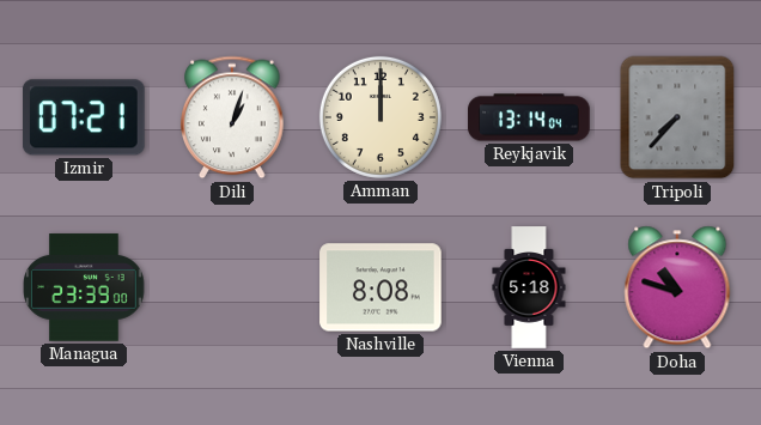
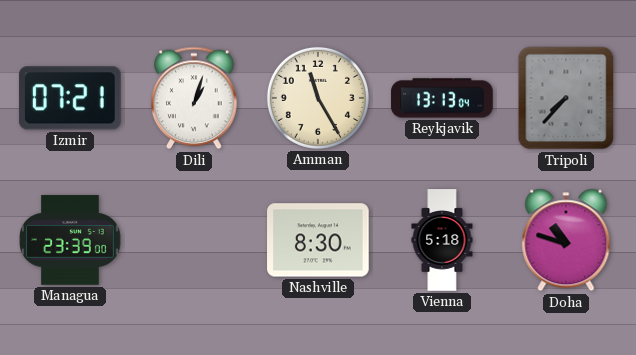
Amman: 12:00 -> 11:25
Reykjavik: 13:14 -> 13:13
Nashville: 8:08 -> 8:30
